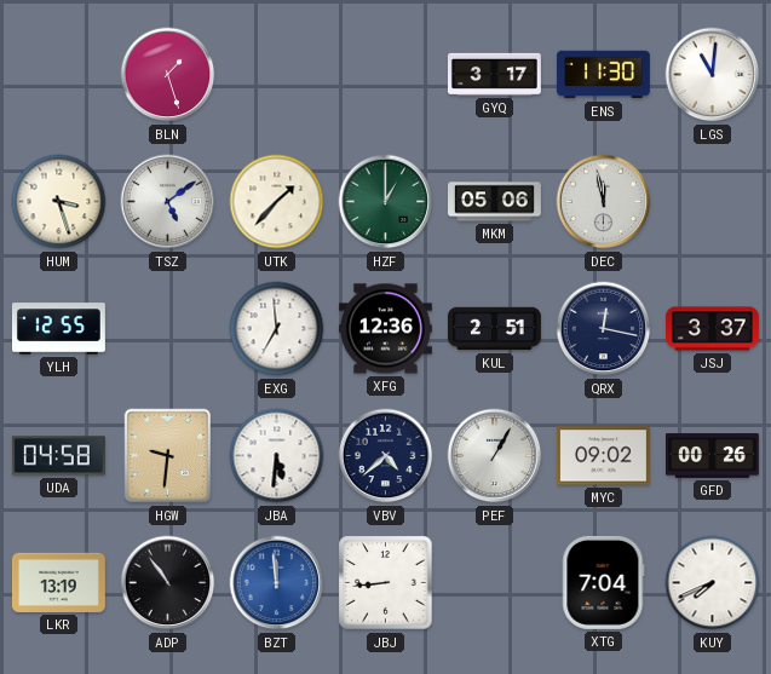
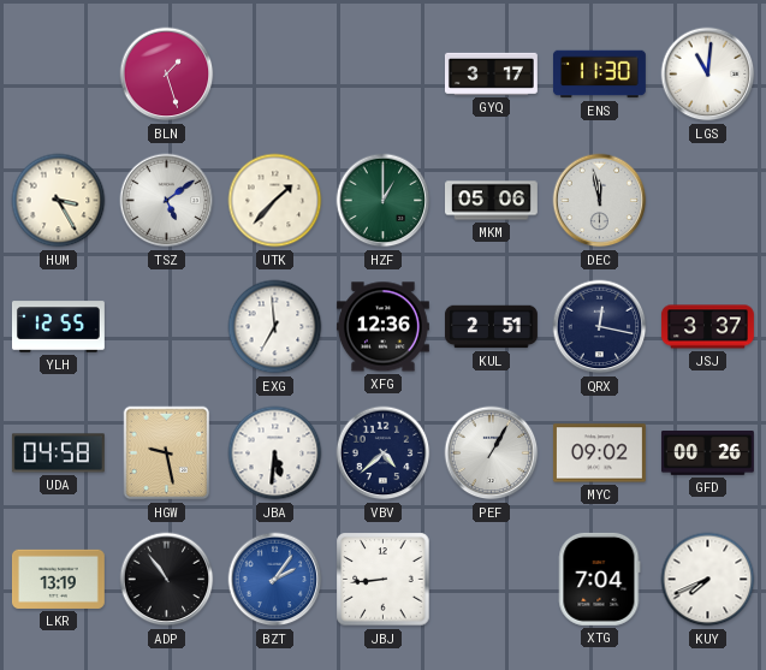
HUM: 3:27 -> 3:25
HGW: 9:31 -> 9:28
BZT: 11:59 -> 2:06
